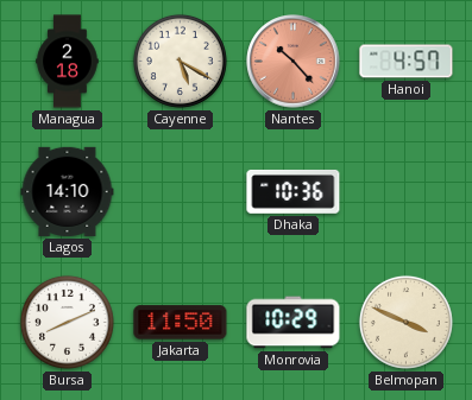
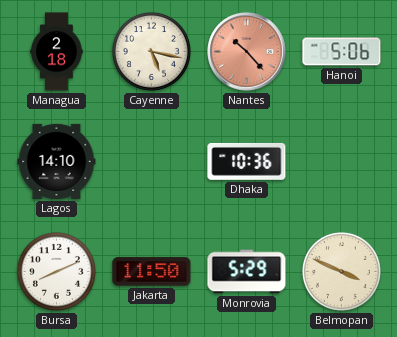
Cayenne: 5:20 -> 5:17
Hanoi: 4:57 -> 5:06
Monrovia: 10:29 -> 5:29
